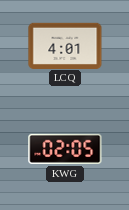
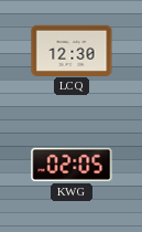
LCQ: 4:01 -> 12:30
